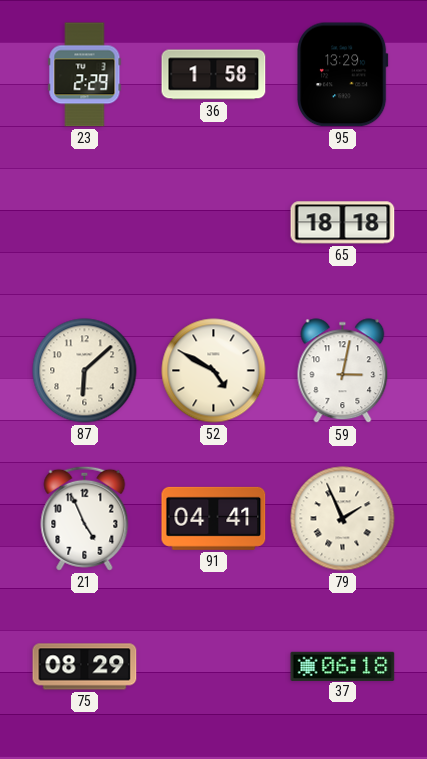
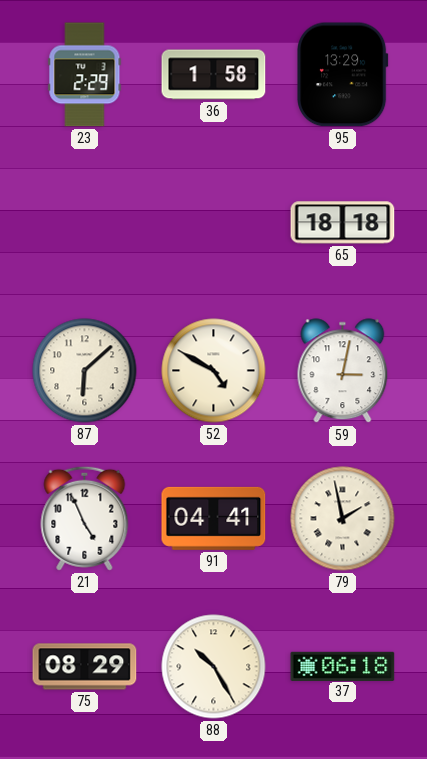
79: 1:56 -> 1:58
88: none -> 10:25
